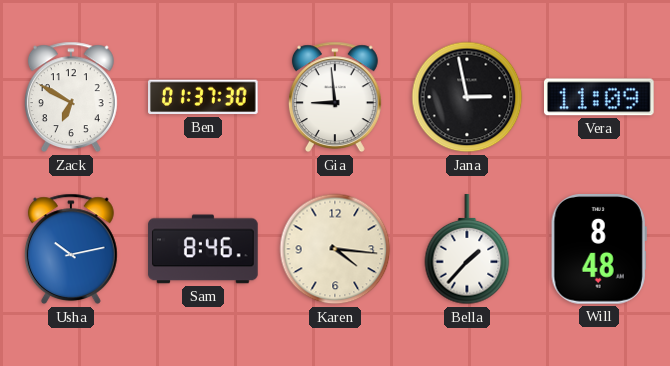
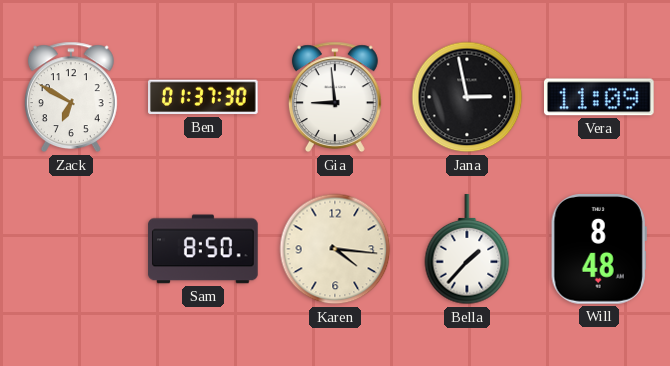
Usha: 10:13 -> none
Sam: 8:46 -> 8:50
